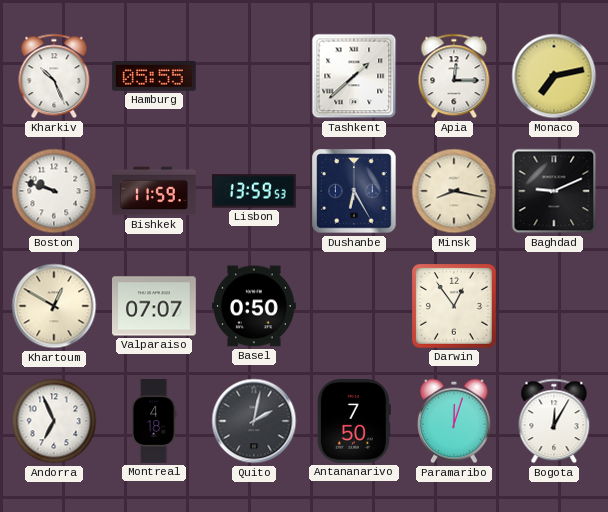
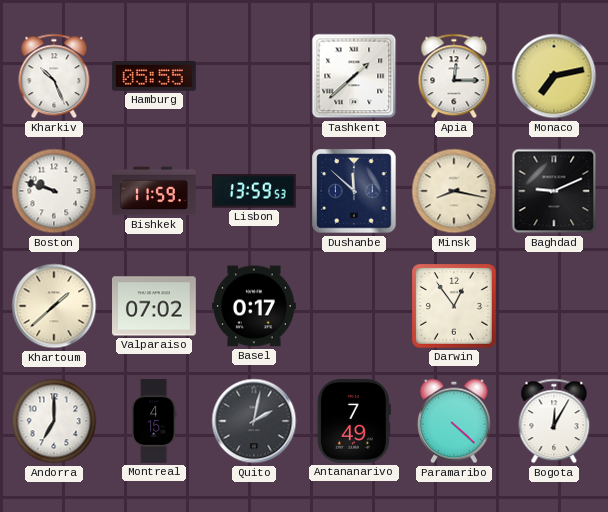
Dushanbe: 6:25 -> 11:52
Khartoum: 12:50 -> 1:38
Valparaiso: 07:07 -> 07:02
Basel: 0:50 -> 0:17
Andorra: 6:56 -> 7:00
Montreal: 4:18 -> 4:15
Antananarivo: 7:50 -> 7:49
Paramaribo: 12:03 -> 4:22
